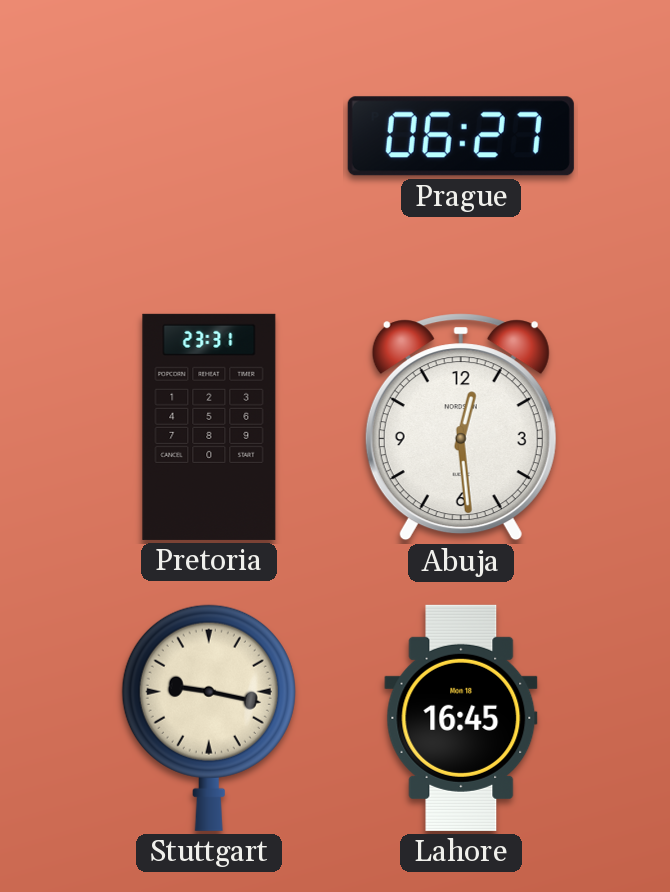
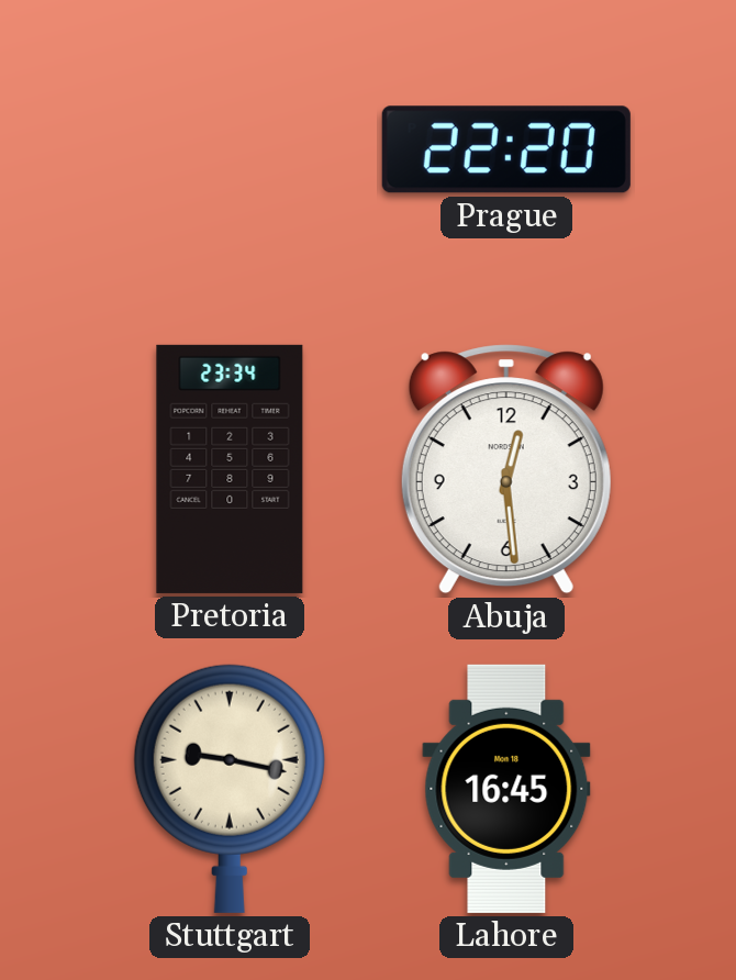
Prague: 06:27 -> 22:20
Pretoria: 23:31 -> 23:34
